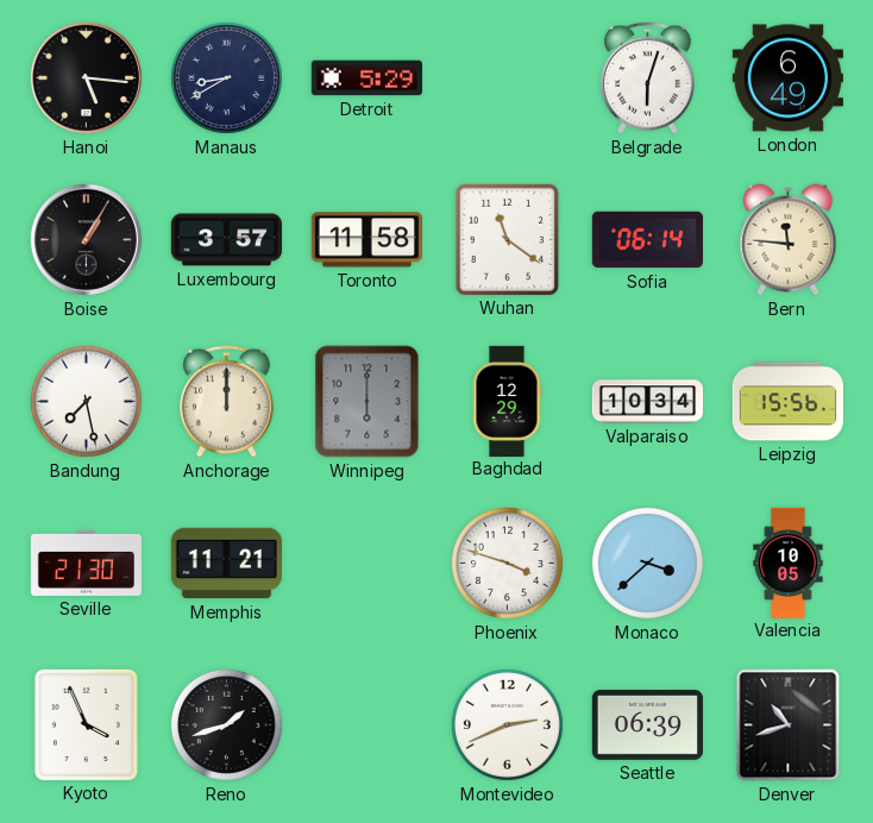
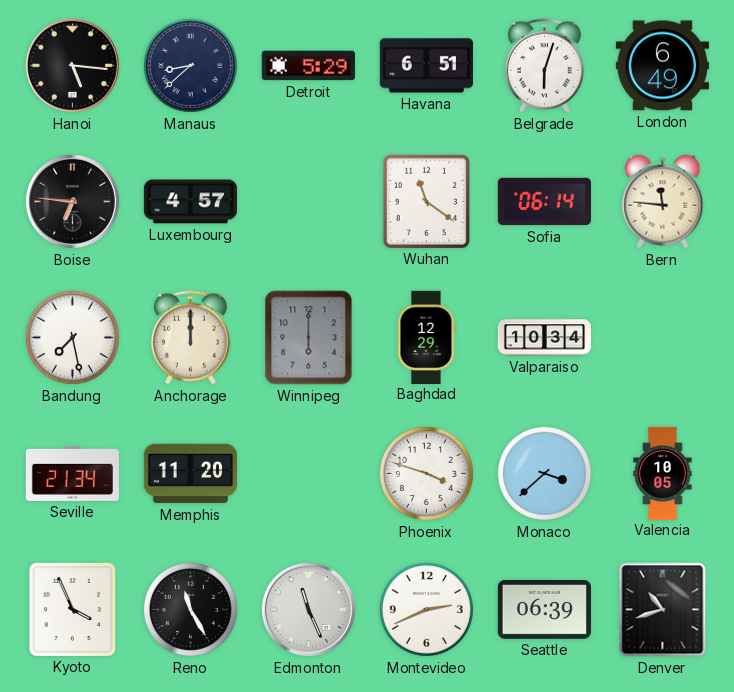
Manaus: 8:40 -> 8:38
Havana: none -> 6:51
Boise: 1:05 -> 6:46
Luxembourg: 3:57 -> 4:57
Toronto: 11:58 -> none
Leipzig: 15:56 -> none
Seville: 21:30 -> 21:34
Memphis: 11:21 -> 11:20
Reno: 1:42 -> 11:25
Edmonton: none -> 11:26
